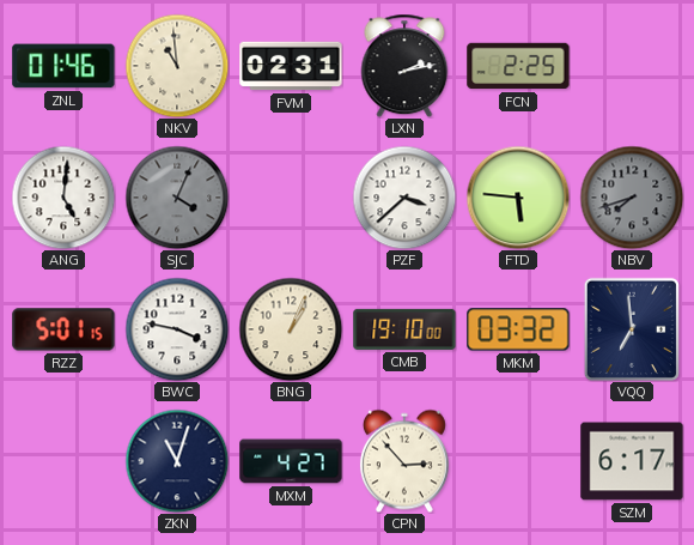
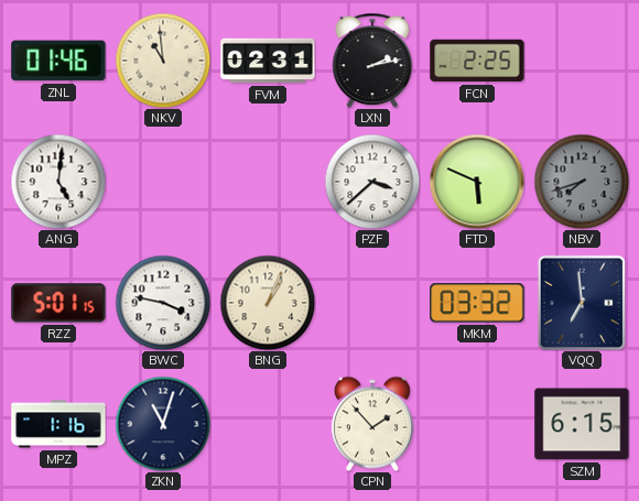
SJC: 4:04 -> none
FTD: 5:46 -> 5:49
CMB: 19:10 -> none
MPZ: none -> 1:16
MXM: 4:27 -> none
CPN: 2:53 -> 1:53
SZM: 6:17 -> 6:15
